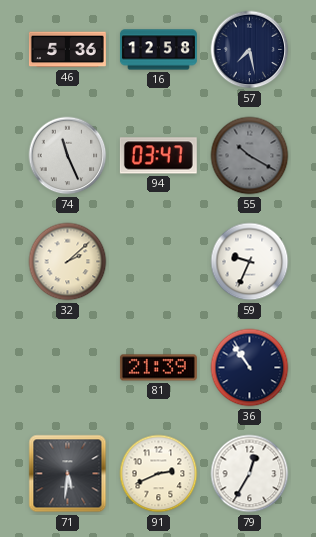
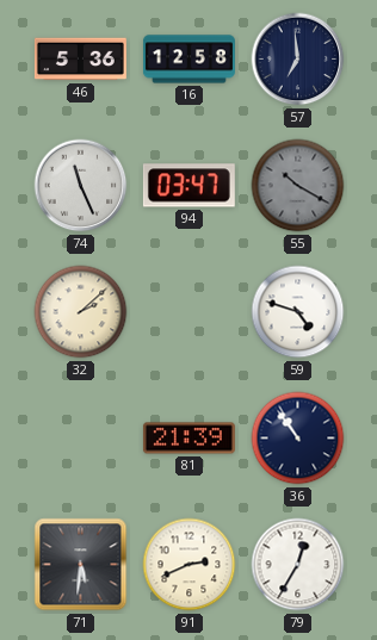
57: 7:28 -> 6:59
59: 9:34 -> 4:48
